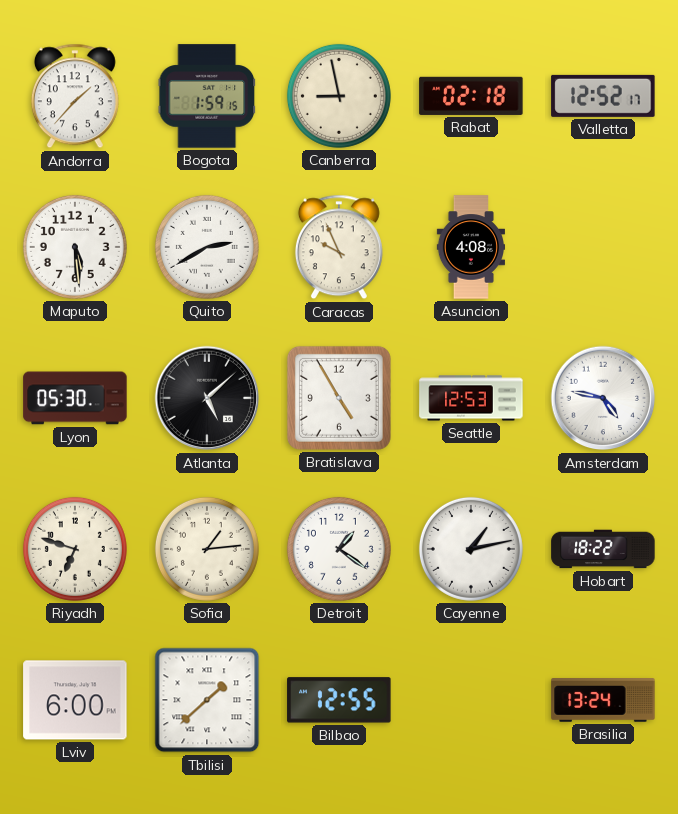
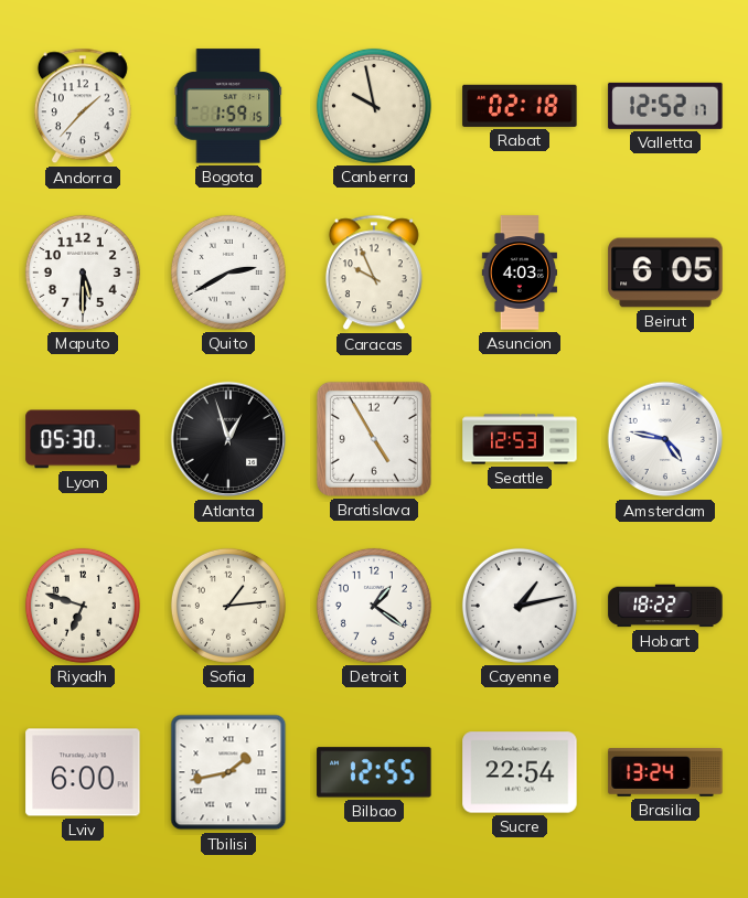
Canberra: 8:58 -> 9:58
Maputo: 5:29 -> 5:30
Asuncion: 4:08 -> 4:03
Beirut: none -> 6:05
Atlanta: 5:08 -> 12:57
Tbilisi: 1:38 -> 1:43
Sucre: none -> 22:54
